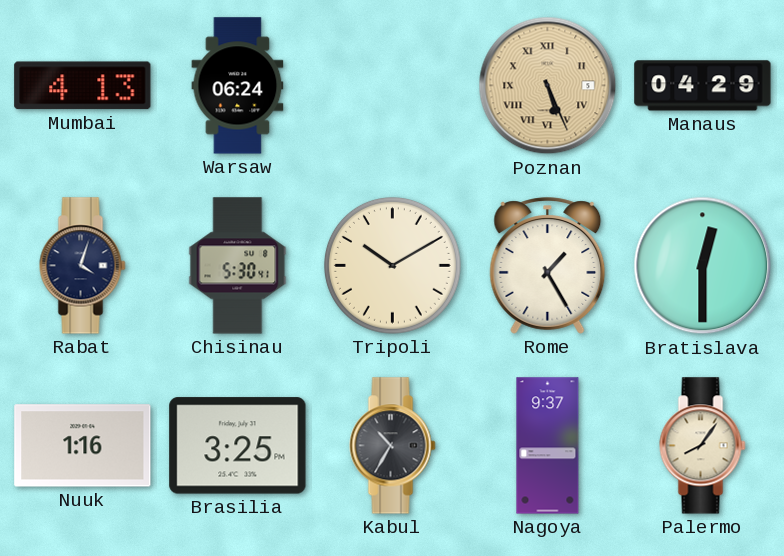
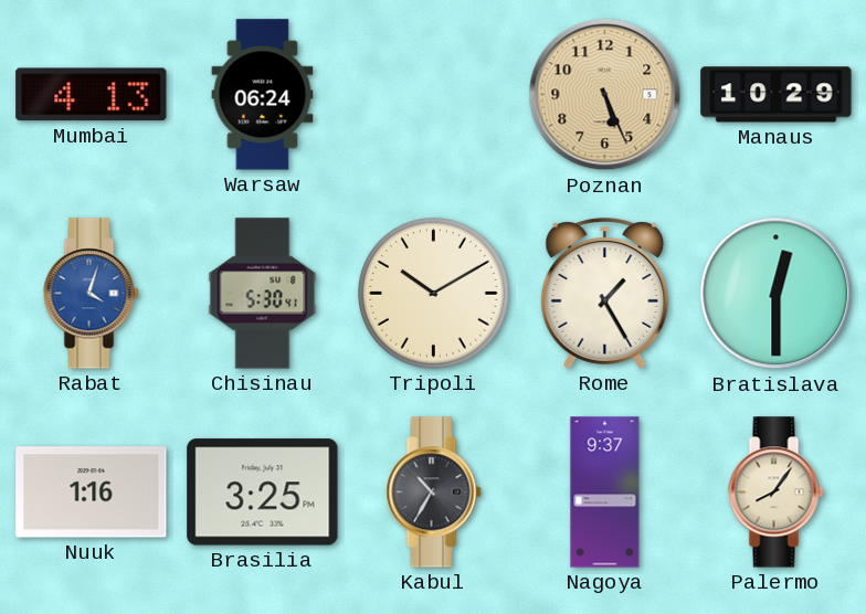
Poznan numerals: Roman -> Arabic
Manaus: 04:29 -> 10:29
Rabat dial: navy -> blue
